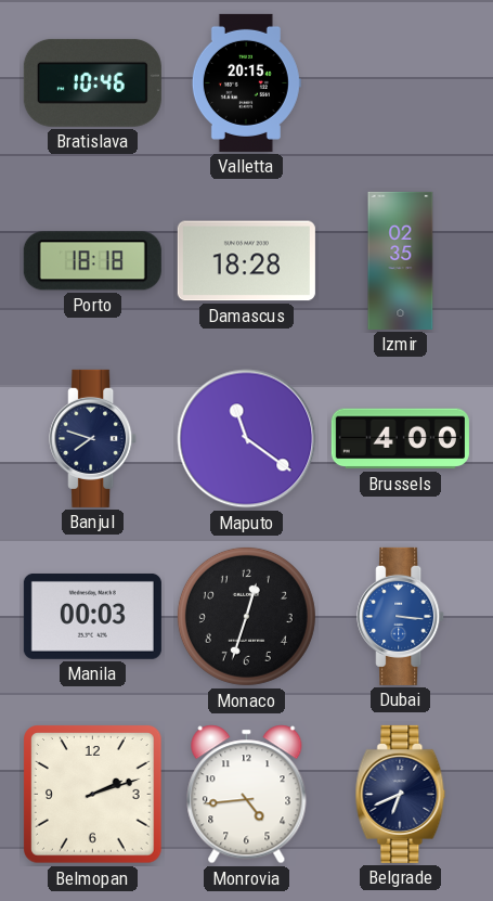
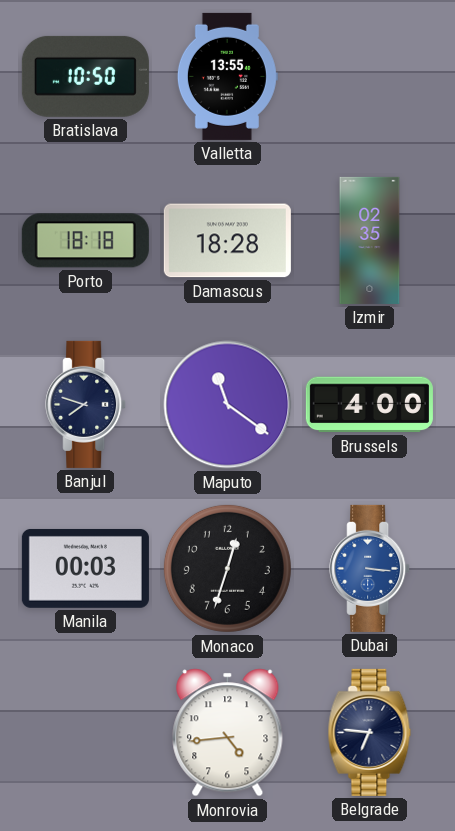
Bratislava: 10:46 -> 10:50
Valletta: 20:15 -> 13:55
Belmopan: 2:12 -> none
Belgrade: 6:41 -> 6:46
